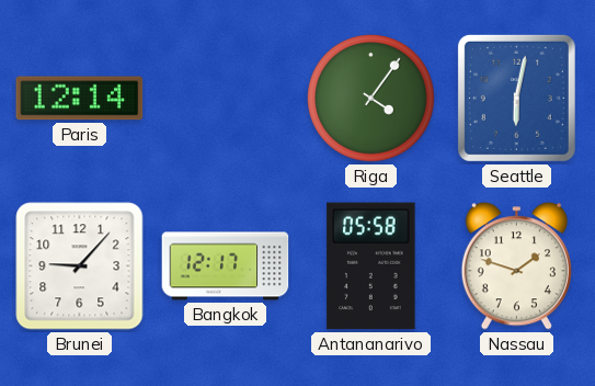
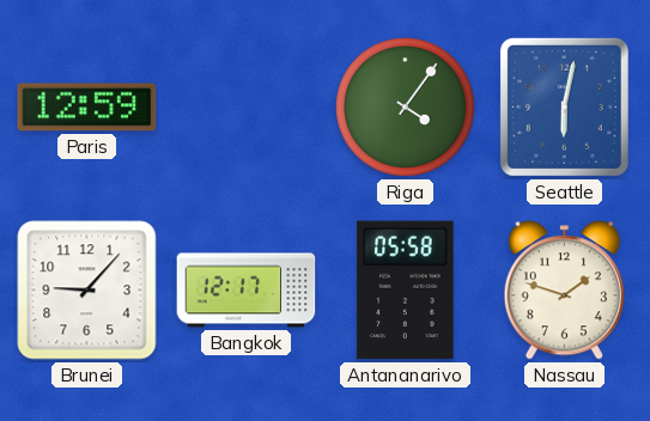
Paris: 12:14 -> 12:59
